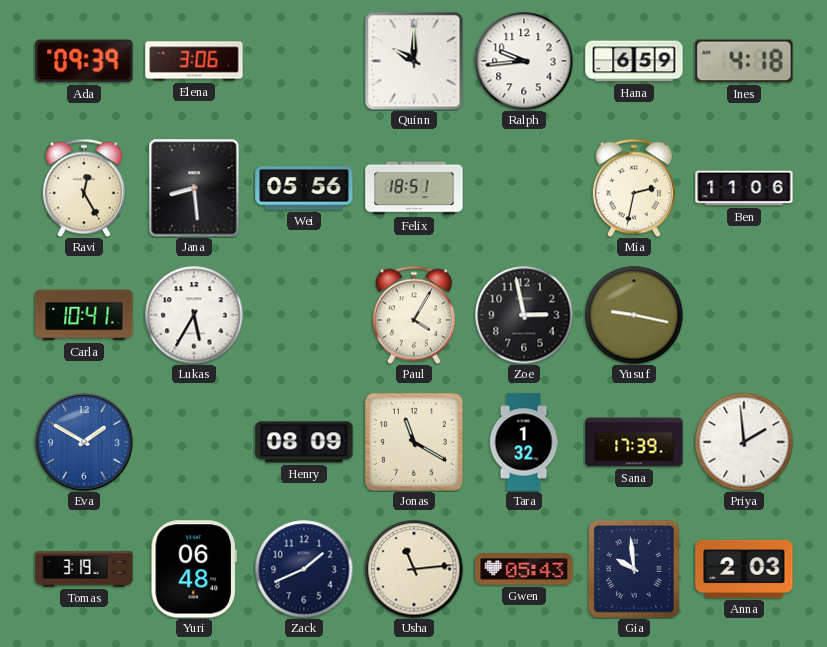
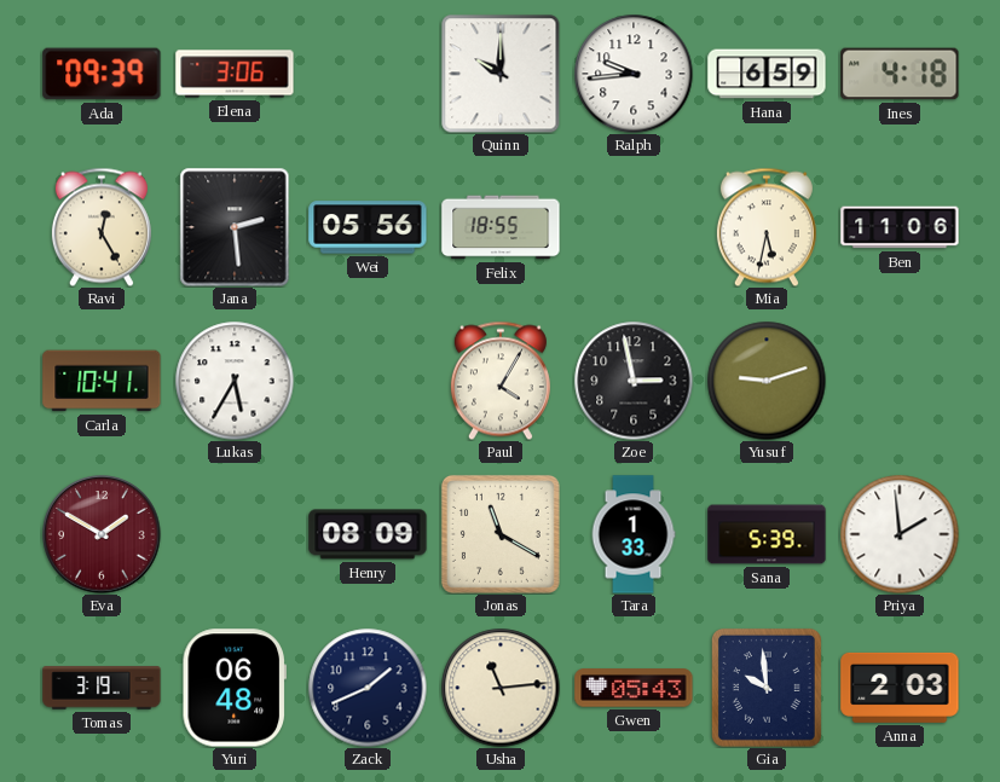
Jana: 8:29 -> 2:29
Felix: 18:51 -> 18:55
Mia: 2:32 -> 5:32
Yusuf: 9:17 -> 9:12
Eva dial: blue -> burgundy
Tara: 1:32 -> 1:33
Sana: 17:39 -> 5:39
